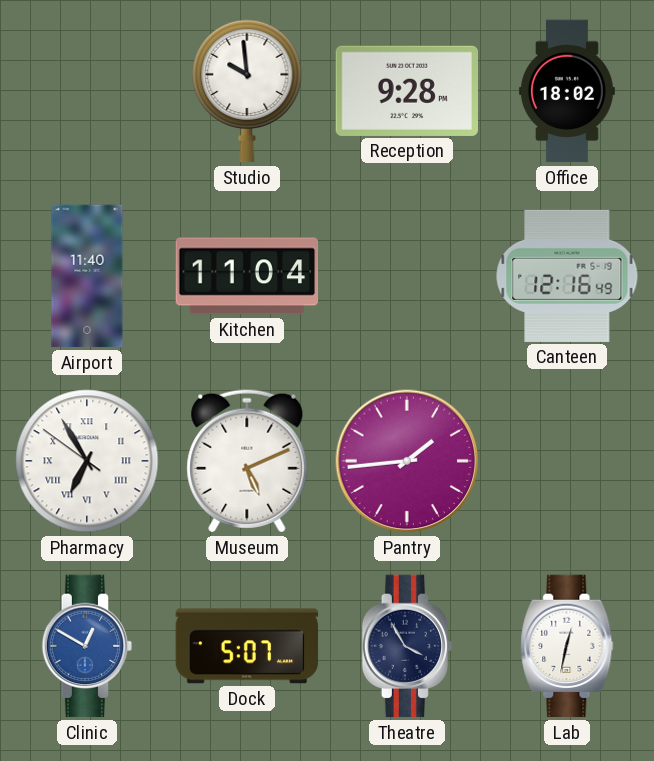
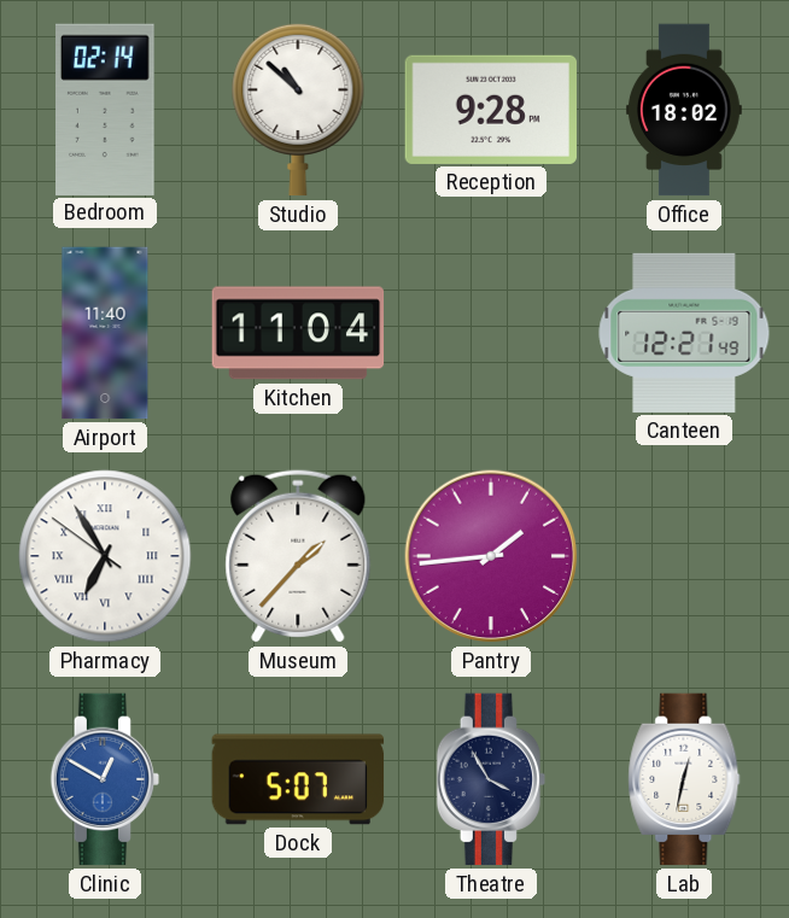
Bedroom: none -> 02:14
Studio: 9:59 -> 10:52
Canteen: 12:16 -> 12:21
Museum: 5:11 -> 1:37
